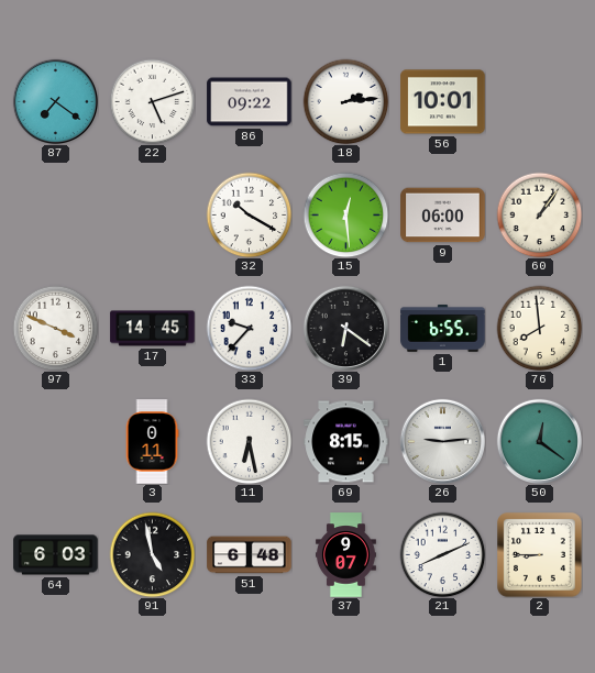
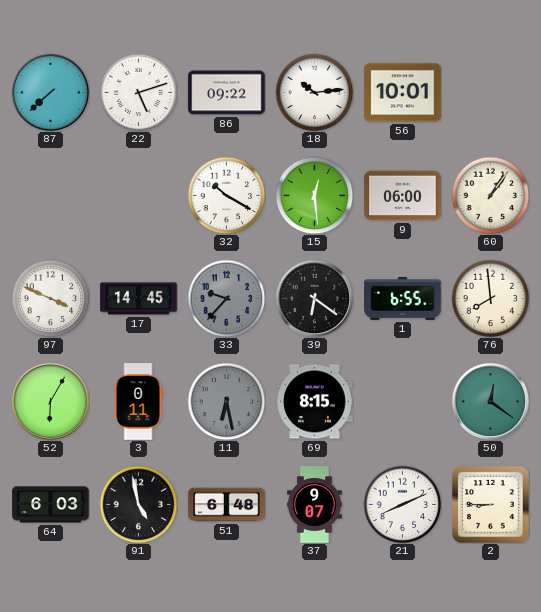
87: 7:21 -> 7:38
18: 2:14 -> 10:14
33 dial: white -> grey
52: none -> 6:05
11 dial: white -> grey
26: 9:14 -> none
